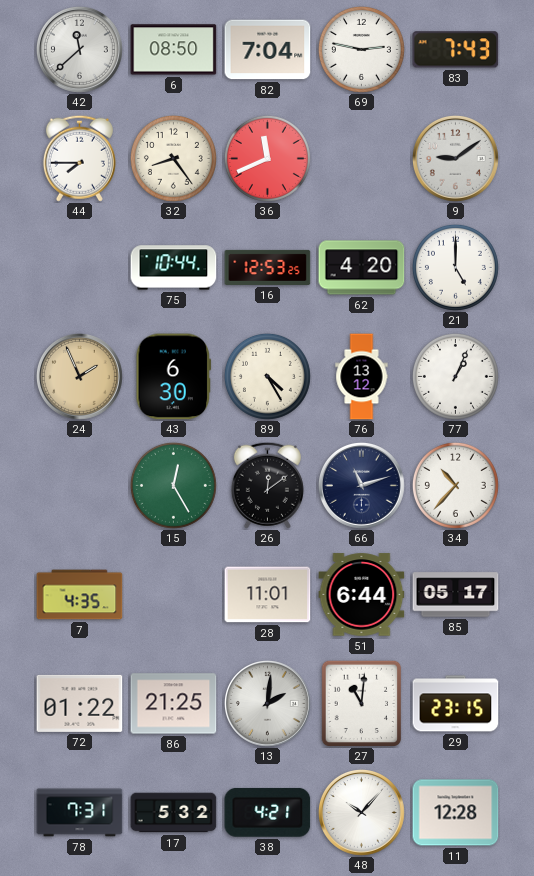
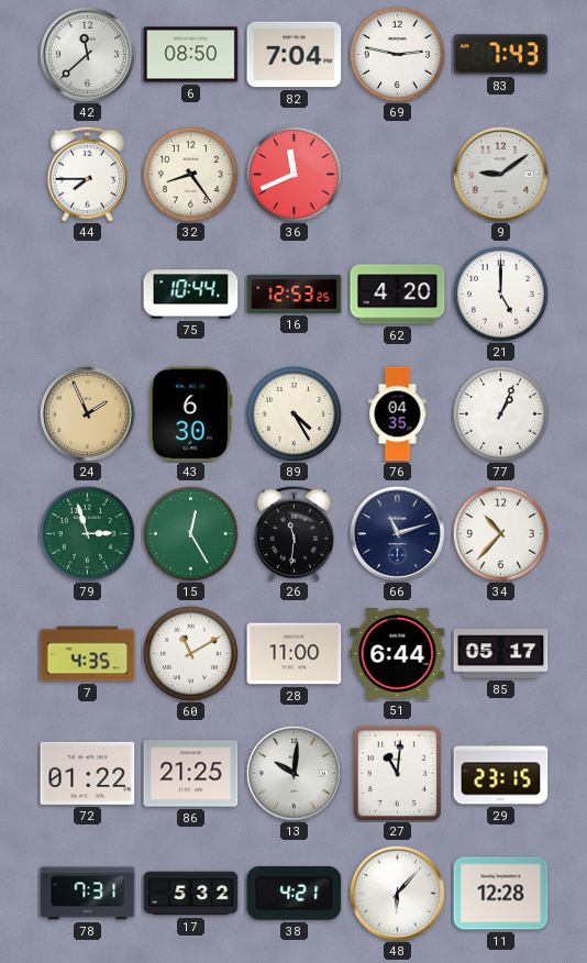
76: 13:12 -> 04:35
79: none -> 2:57
26: 12:09 -> 11:31
60: none -> 11:10
28: 11:01 -> 11:00
13: 2:01 -> 10:01
48: 10:07 -> 6:07
